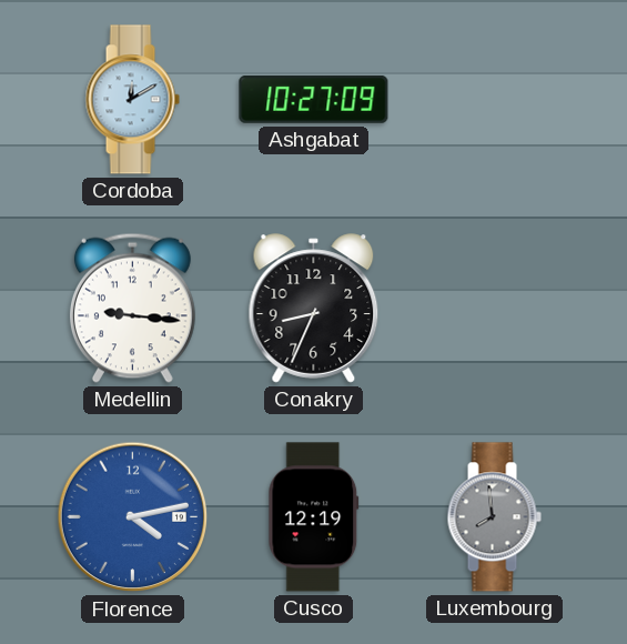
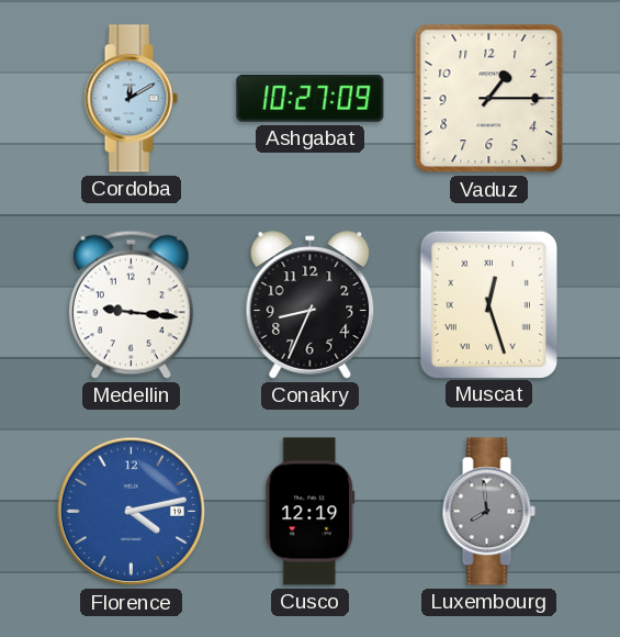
Vaduz: none -> 1:15
Muscat: none -> 12:27
